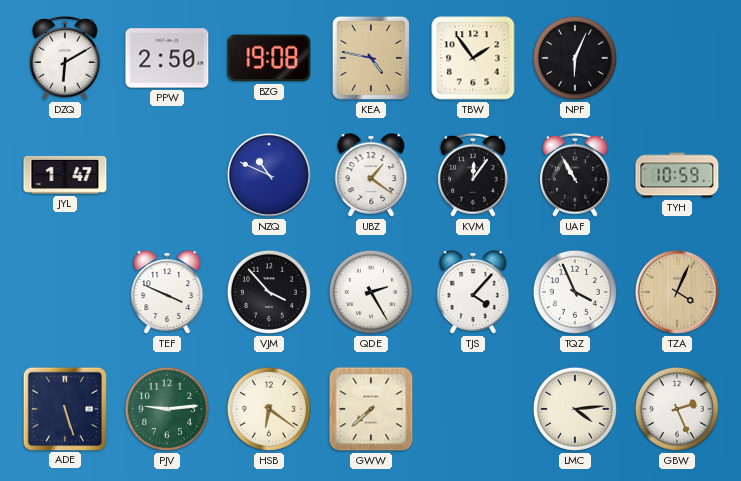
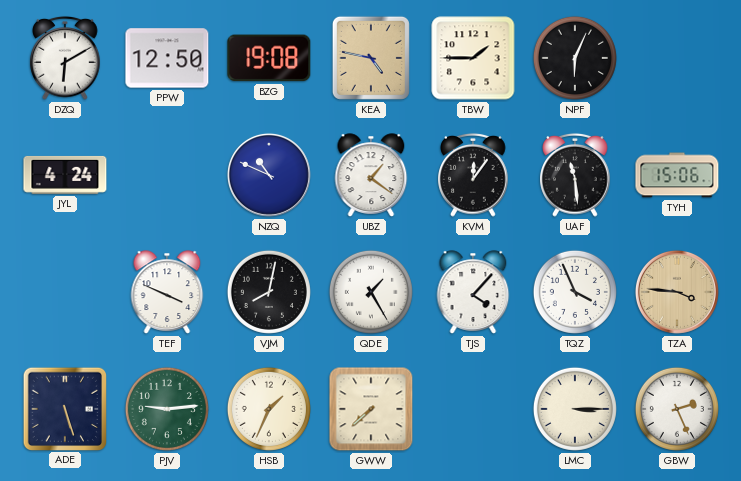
PPW: 2:50 -> 12:50
TBW: 1:54 -> 1:45
JYL: 1:47 -> 4:24
UAF: 10:55 -> 11:29
TYH: 10:59 -> 15:06
VJM: 3:53 -> 8:02
QDE: 2:25 -> 1:25
TZA: 4:04 -> 3:46
HSB: 6:21 -> 1:34
LMC: 4:14 -> 3:15
